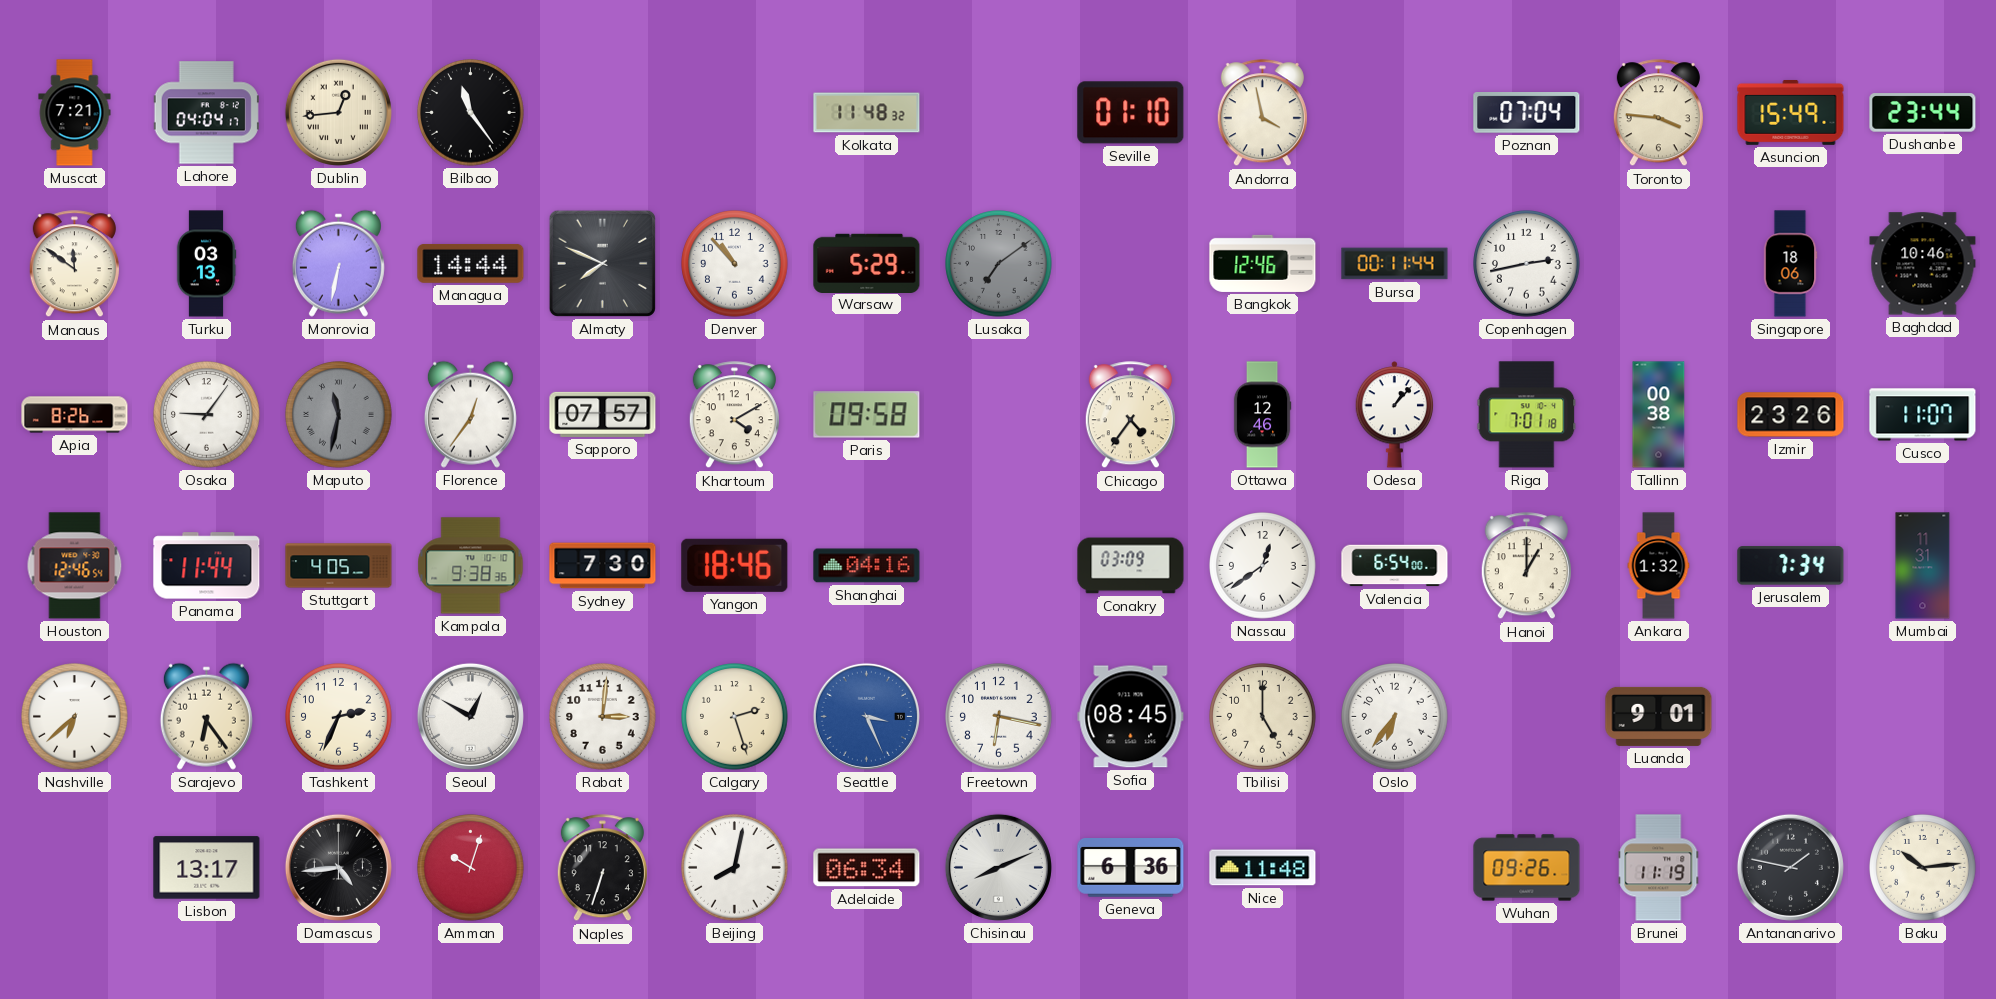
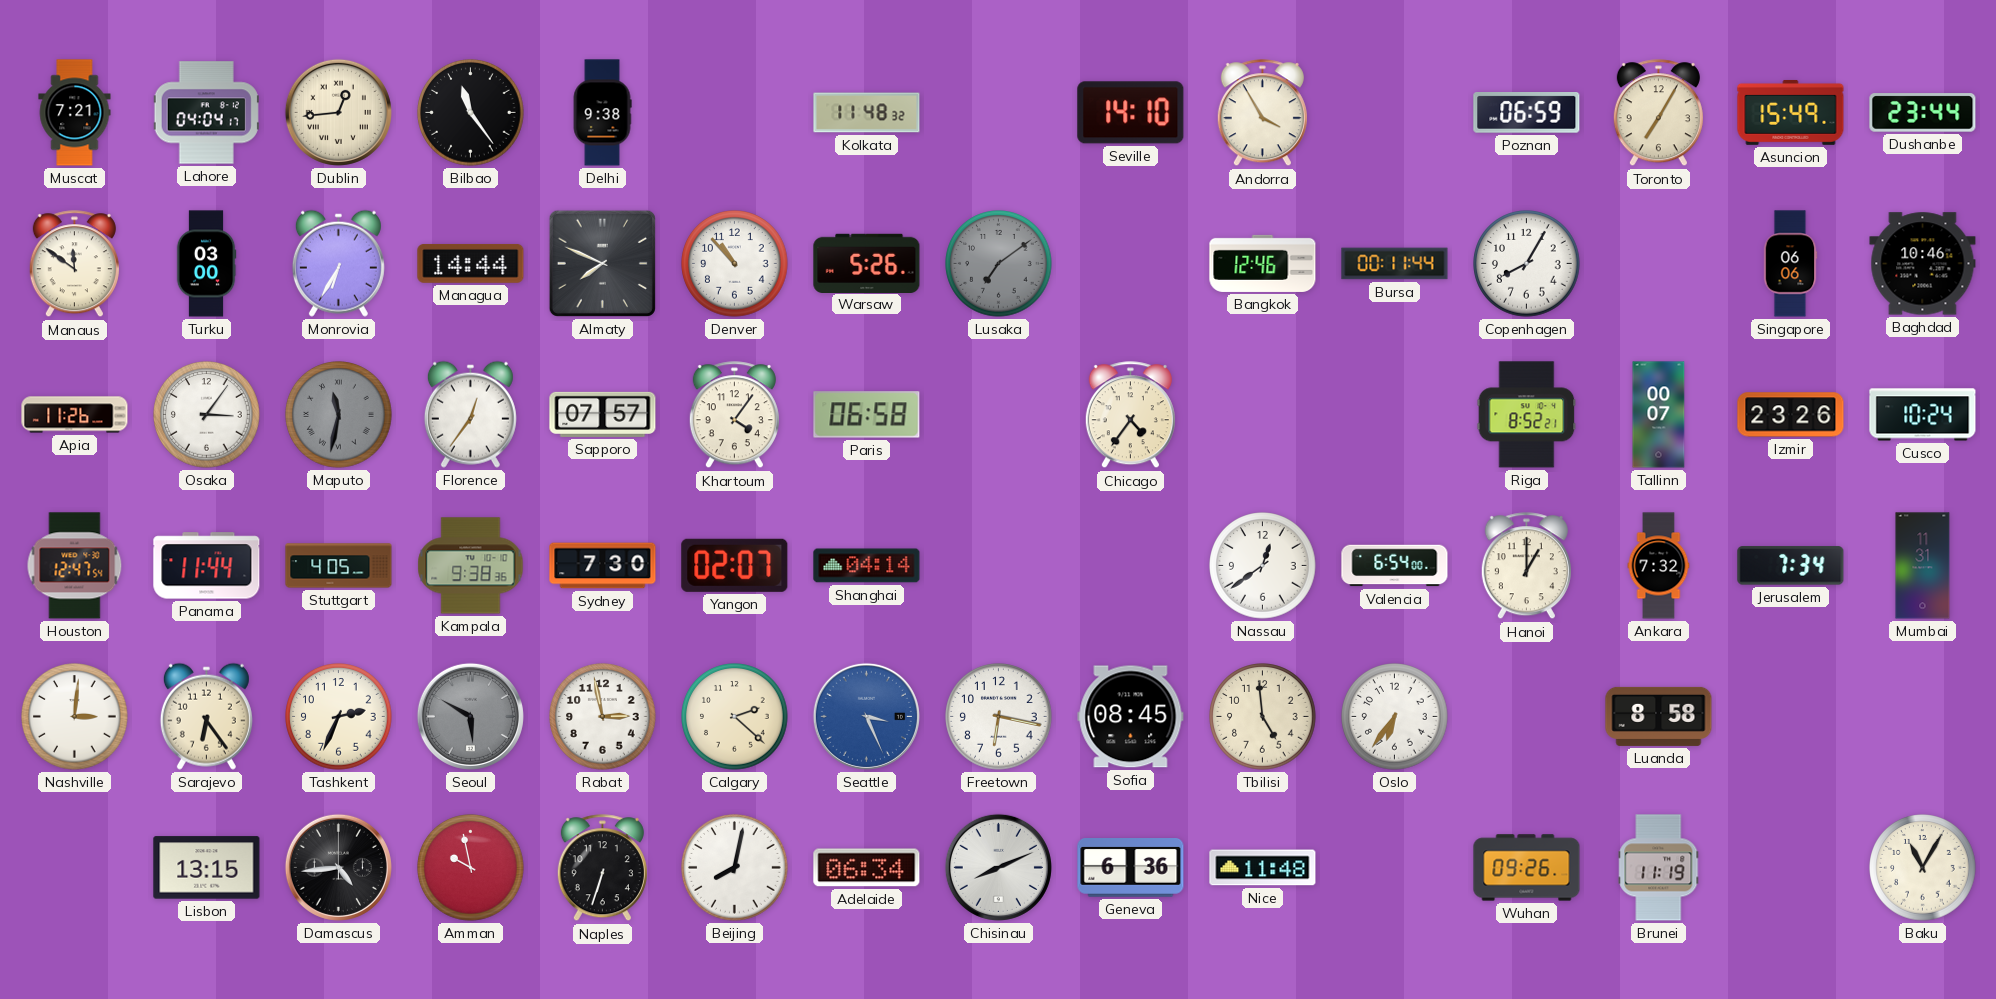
Delhi: none -> 9:38
Seville: 01:10 -> 14:10
Andorra: 3:58 -> 3:55
Poznan: 07:04 -> 06:59
Toronto: 3:46 -> 7:05
Turku: 03:13 -> 03:00
Monrovia: 6:32 -> 6:35
Warsaw: 5:29 -> 5:26
Copenhagen: 2:43 -> 8:05
Singapore: 18:06 -> 06:06
Apia: 8:26 -> 11:26
Osaka: 9:06 -> 3:06
Khartoum: 4:10 -> 4:06
Paris: 09:58 -> 06:58
Ottawa: 12:46 -> none
Odesa: 1:07 -> none
Riga: 7:01 -> 8:52
Tallinn: 00:38 -> 00:07
Cusco: 11:07 -> 10:24
Houston: 12:46 -> 12:47
Yangon: 18:46 -> 02:07
Shanghai: 04:16 -> 04:14
Conakry: 03:09 -> none
Ankara: 1:32 -> 7:32
Nashville: 6:38 -> 3:01
Seoul: 12:50 -> 5:50
Seoul dial: white -> grey
Rabat: 3:01 -> 2:58
Calgary: 2:27 -> 2:22
Tbilisi: 5:00 -> 4:59
Luanda: 9:01 -> 8:58
Lisbon: 13:17 -> 13:15
Amman: 10:03 -> 9:58
Antananarivo: 1:47 -> none
Baku: 10:14 -> 11:05
